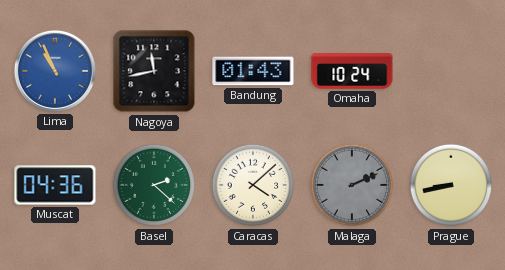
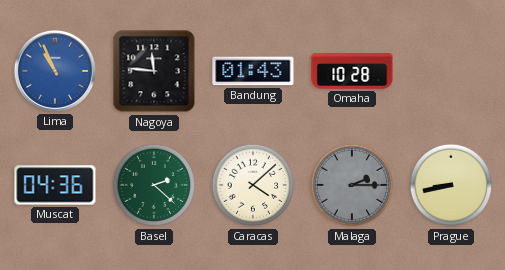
Nagoya: 11:43 -> 11:46
Omaha: 10:24 -> 10:28
Malaga: 2:11 -> 2:15
